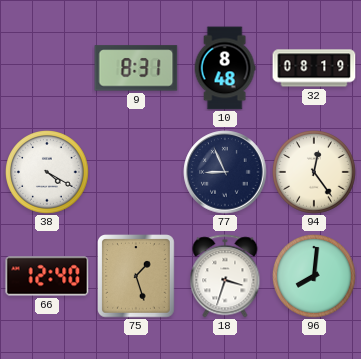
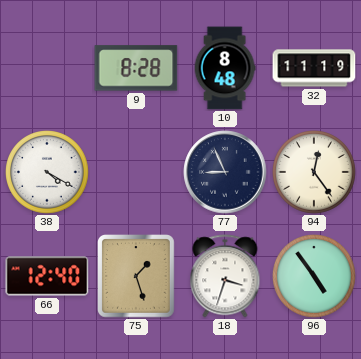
9: 8:31 -> 8:28
32: 08:19 -> 11:19
96: 8:01 -> 4:54
